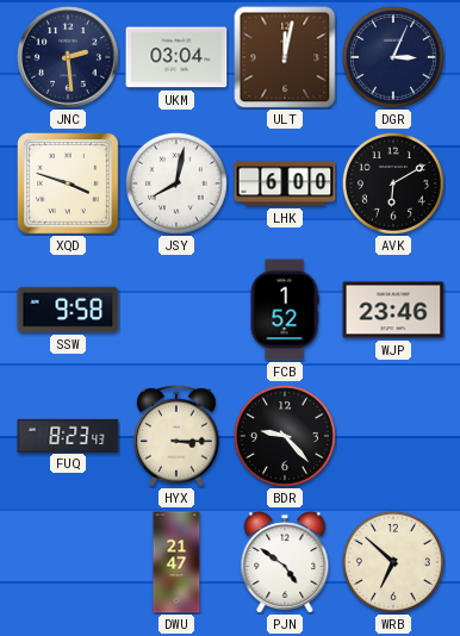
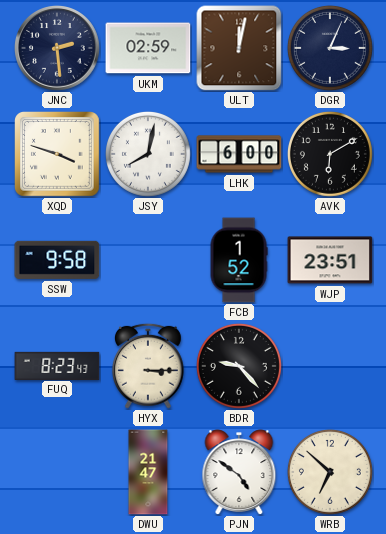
UKM: 03:04 -> 02:59
WJP: 23:46 -> 23:51
